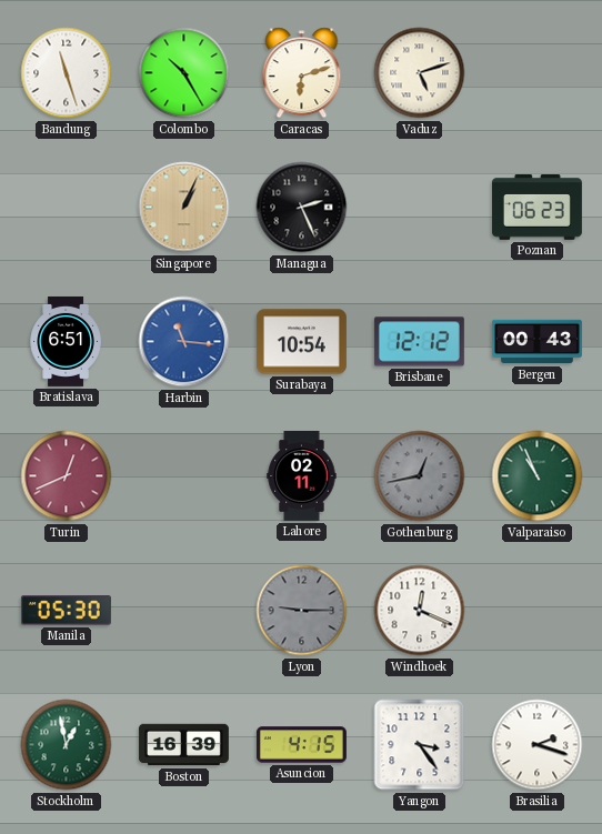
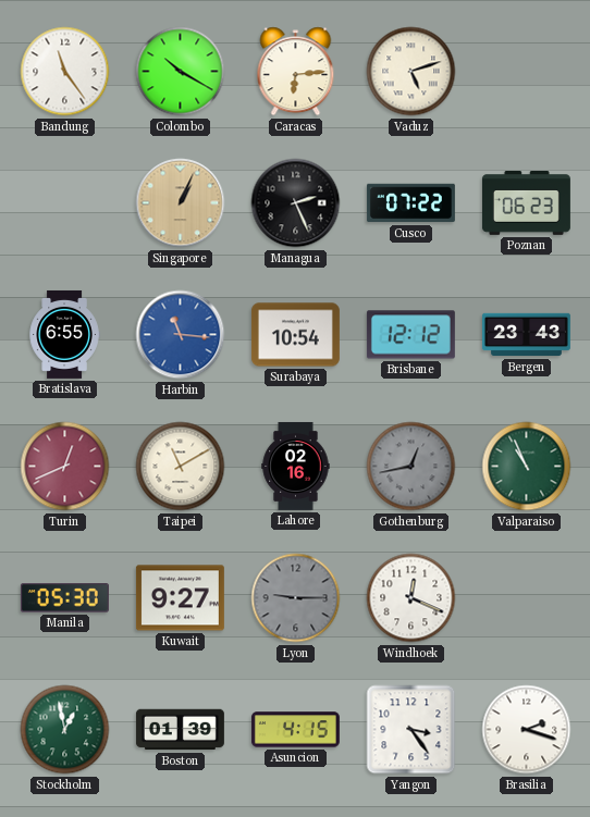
Bandung: 11:27 -> 11:24
Colombo: 10:25 -> 10:20
Caracas: 6:12 -> 6:14
Cusco: none -> 07:22
Bratislava: 6:51 -> 6:55
Bergen: 00:43 -> 23:43
Taipei: none -> 11:10
Lahore: 02:11 -> 02:16
Kuwait: none -> 9:27
Boston: 16:39 -> 01:39
